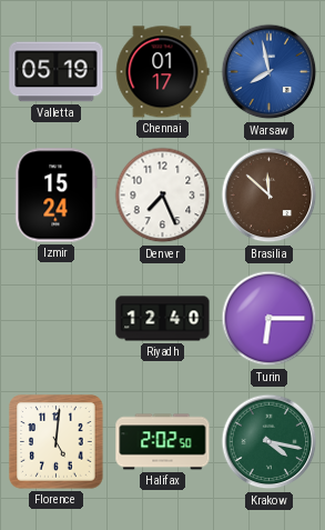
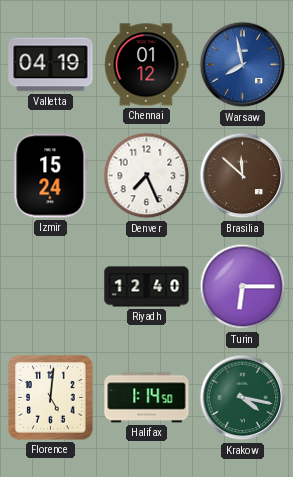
Valletta: 05:19 -> 04:19
Chennai: 01:17 -> 01:12
Halifax: 2:02 -> 1:14
